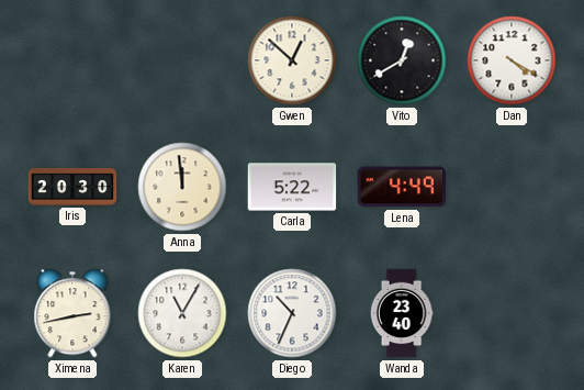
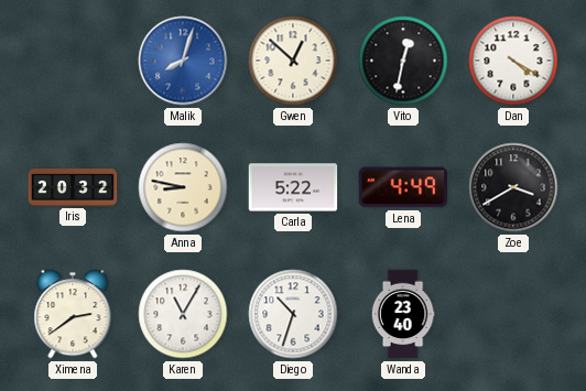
Malik: none -> 8:03
Vito: 12:40 -> 12:32
Iris: 20:30 -> 20:32
Anna: 11:59 -> 8:47
Zoe: none -> 3:40
Ximena: 2:43 -> 2:39
Diego: 10:34 -> 10:33
